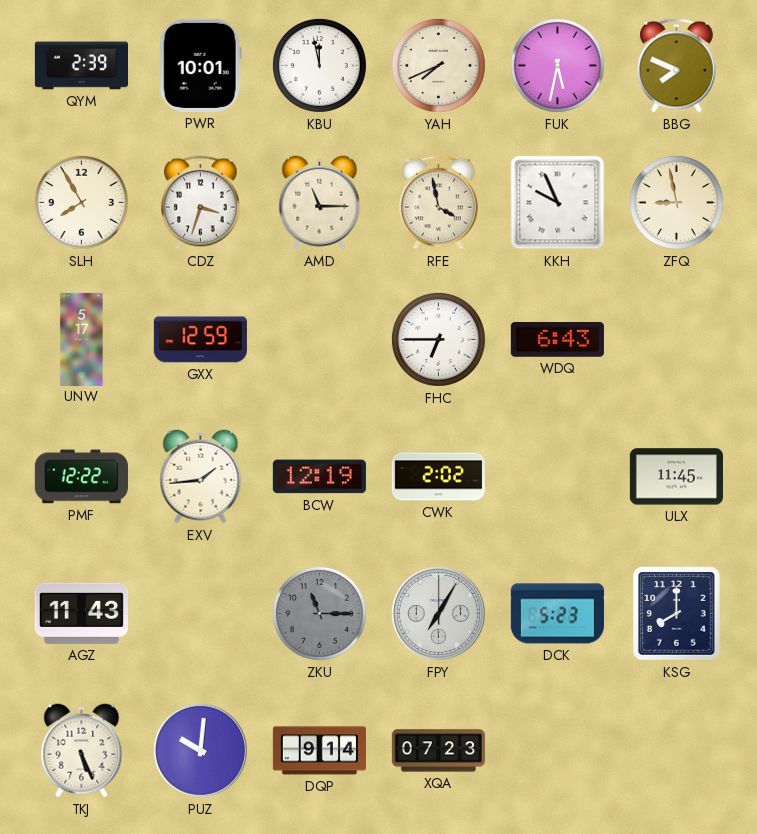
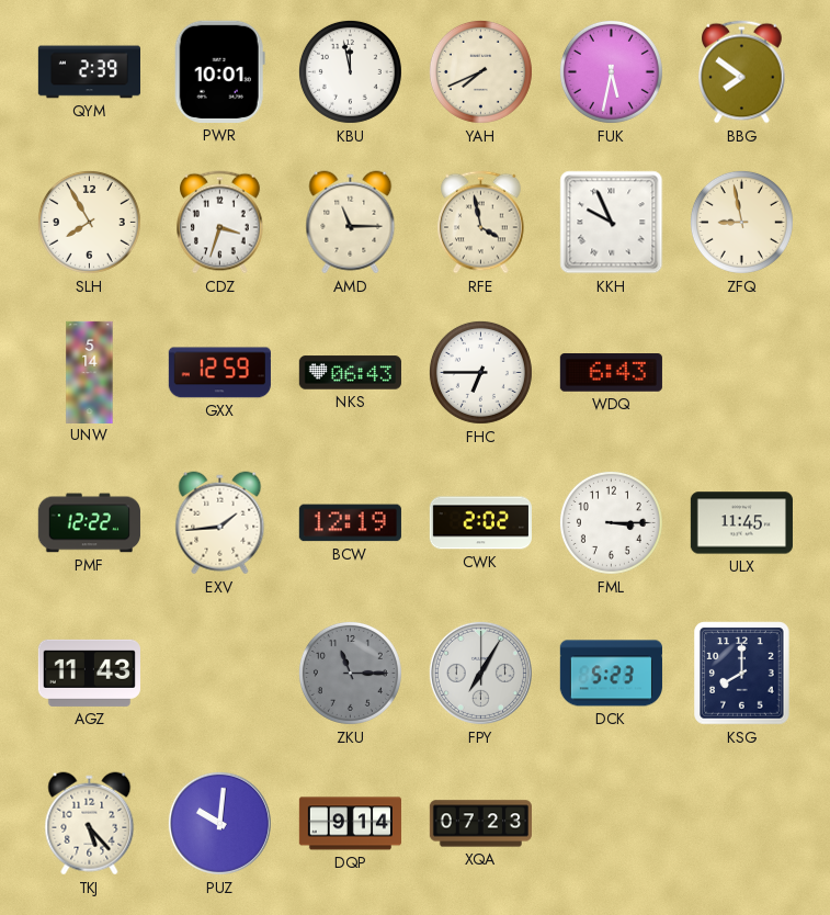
BBG: 7:49 -> 7:51
UNW: 5:17 -> 5:14
NKS: none -> 06:43
FML: none -> 3:15
TKJ: 5:26 -> 5:23
